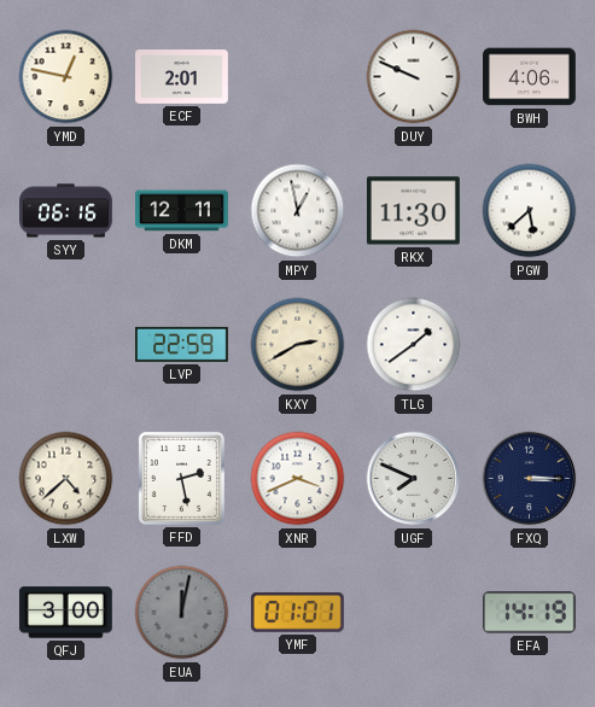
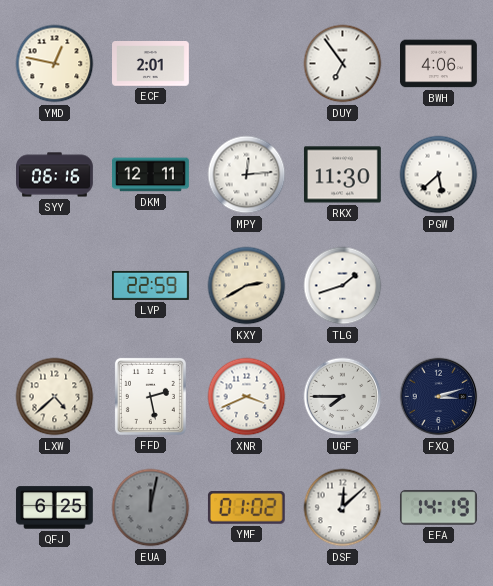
DUY: 9:49 -> 6:54
MPY: 12:58 -> 12:14
TLG: 1:39 -> 1:42
UGF: 7:49 -> 7:45
FXQ: 3:15 -> 3:12
QFJ: 3:00 -> 6:25
YMF: 01:01 -> 01:02
DSF: none -> 12:08
